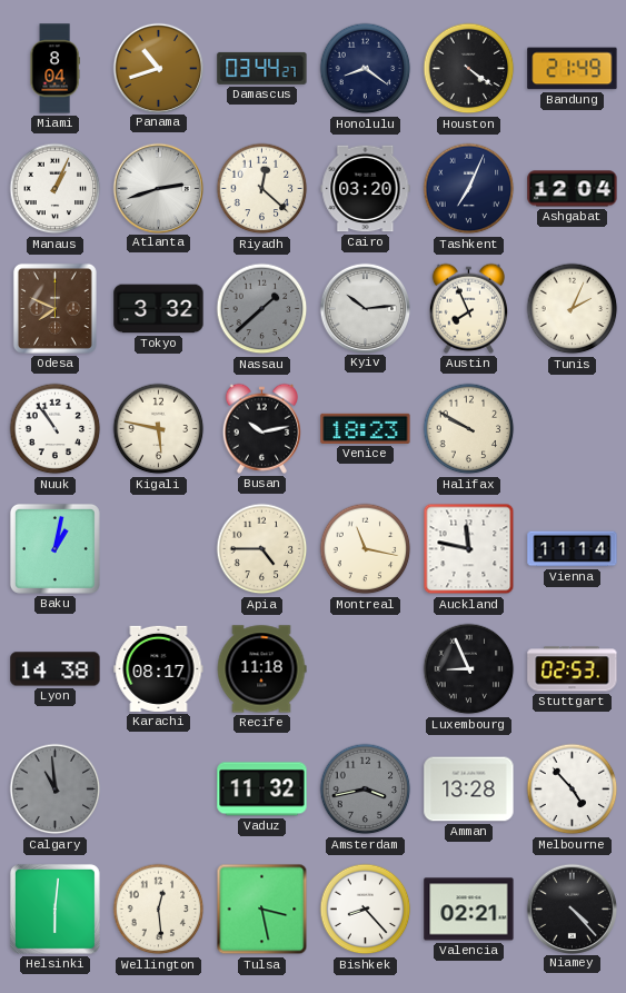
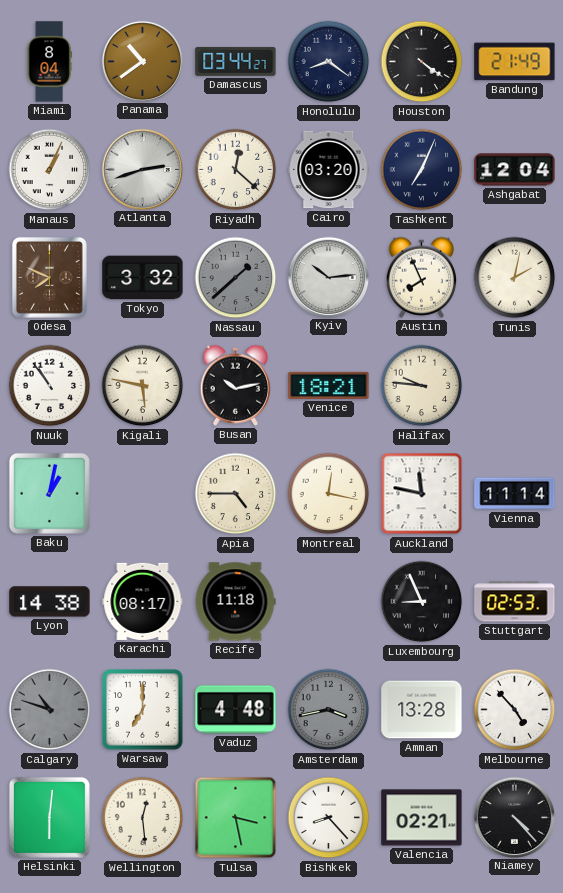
Panama: 10:42 -> 10:39
Tunis: 2:04 -> 2:02
Venice: 18:23 -> 18:21
Halifax: 9:50 -> 9:46
Montreal: 11:17 -> 12:17
Calgary: 10:59 -> 10:48
Warsaw: none -> 7:00
Vaduz: 11:32 -> 4:48
